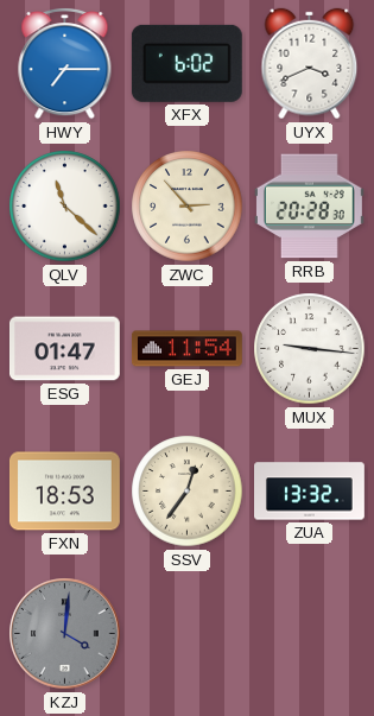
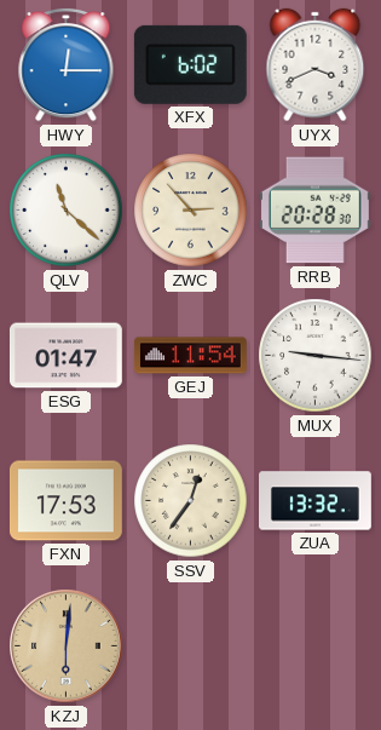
HWY: 7:15 -> 12:15
FXN: 18:53 -> 17:53
KZJ: 4:01 -> 6:01
KZJ dial: grey -> champagne
